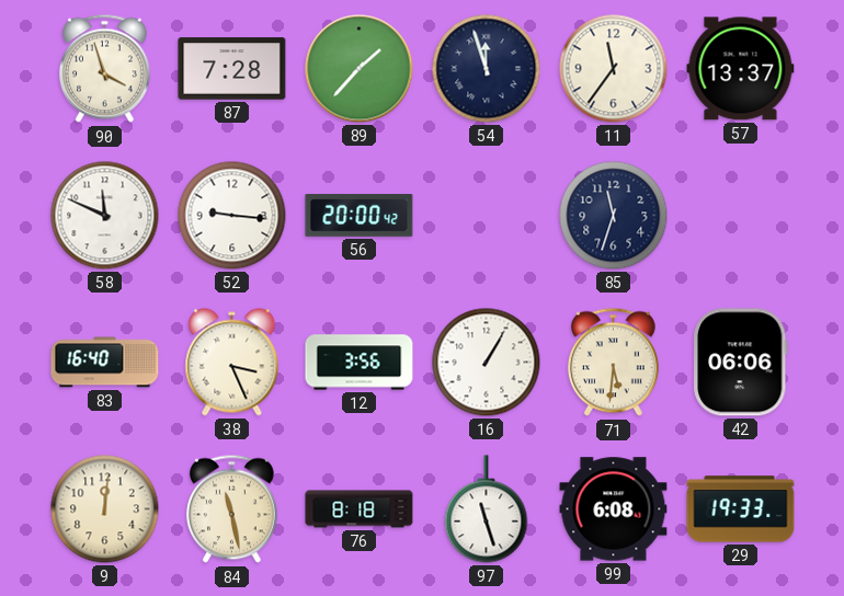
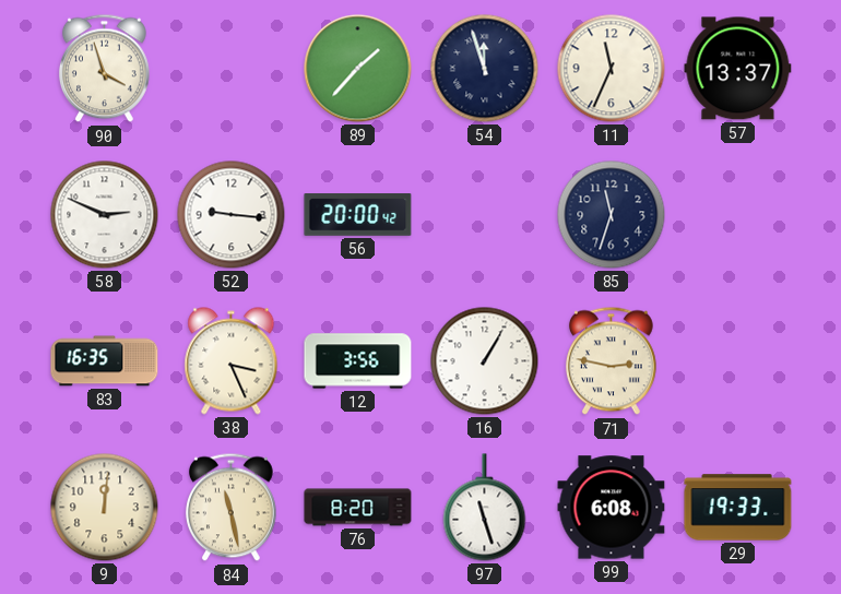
87: 7:28 -> none
11: 11:36 -> 11:34
58: 11:49 -> 2:49
83: 16:40 -> 16:35
71: 5:31 -> 2:47
42: 06:06 -> none
76: 8:18 -> 8:20
